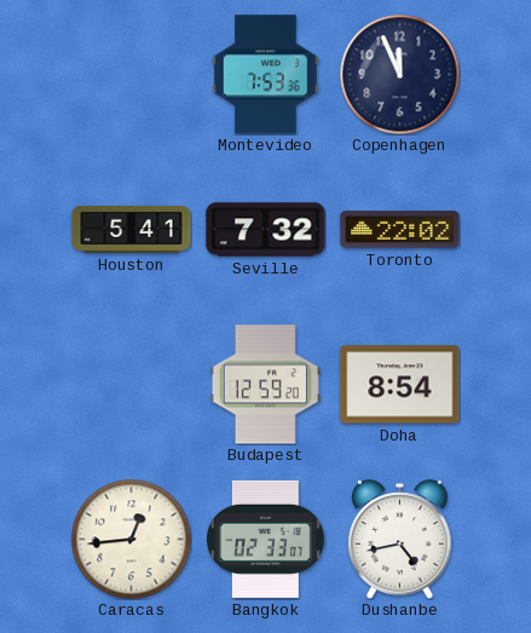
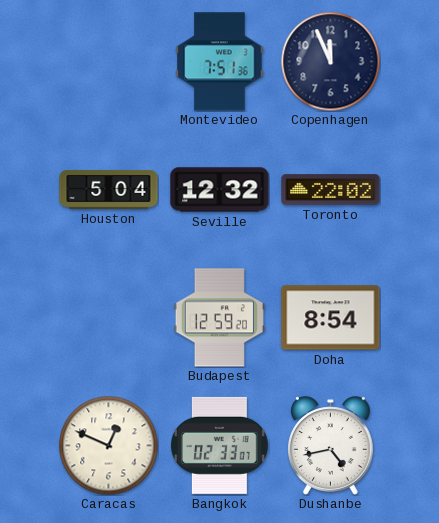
Montevideo: 7:53 -> 7:51
Houston: 5:41 -> 5:04
Seville: 7:32 -> 12:32
Caracas: 12:44 -> 12:49
